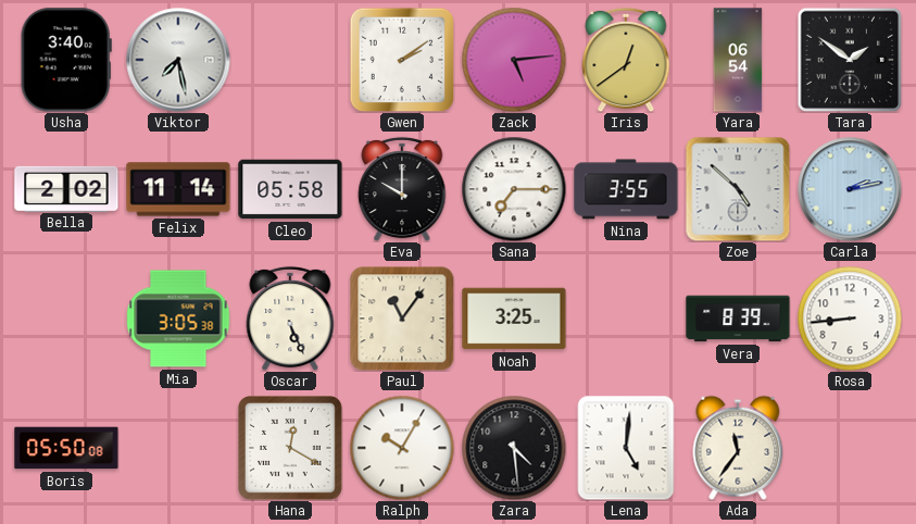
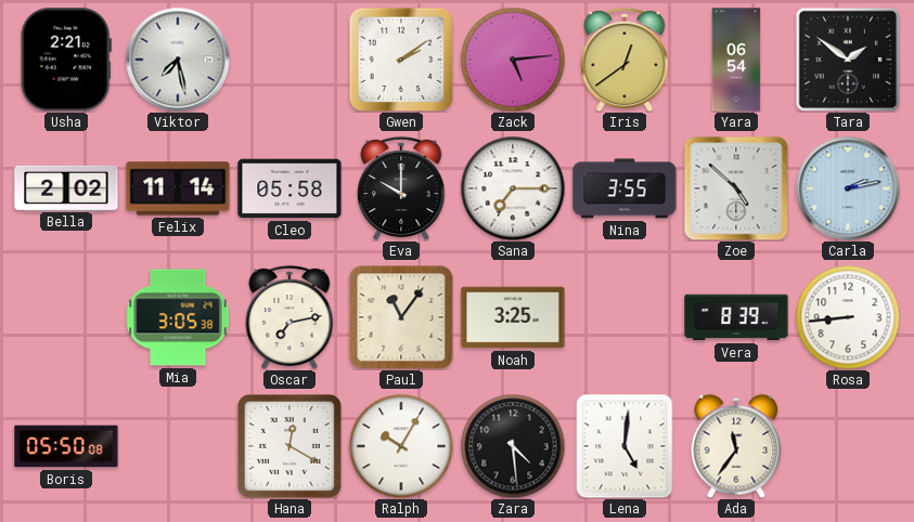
Usha: 3:40 -> 2:21
Oscar: 5:26 -> 7:13
